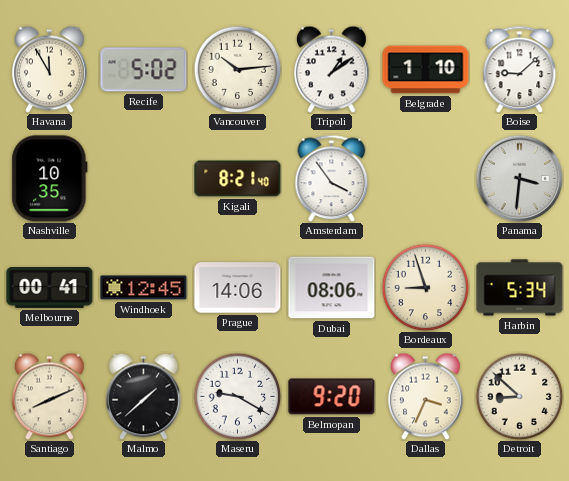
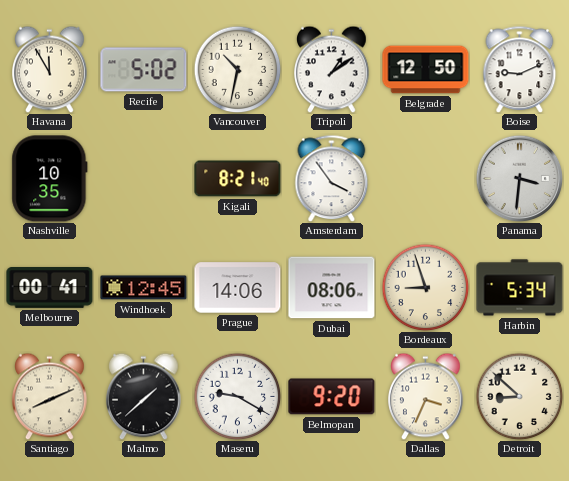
Vancouver: 10:14 -> 10:32
Belgrade: 1:10 -> 12:50
Boise: 9:08 -> 9:11
